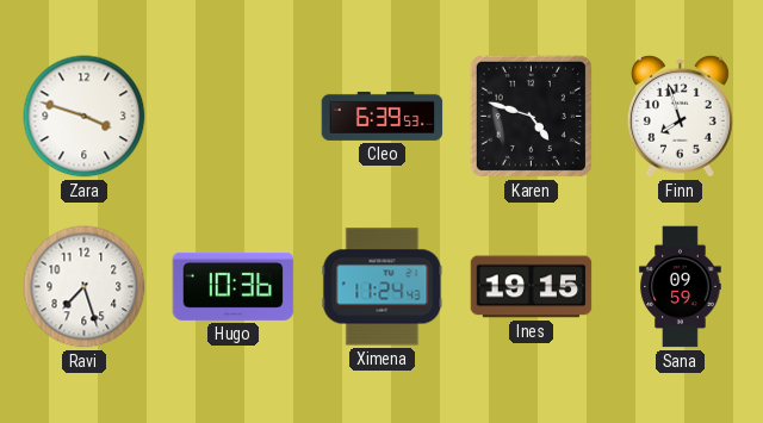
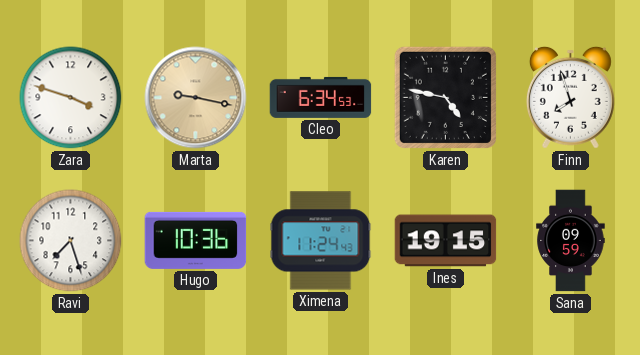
Marta: none -> 9:17
Cleo: 6:39 -> 6:34
Karen: 4:48 -> 4:47
